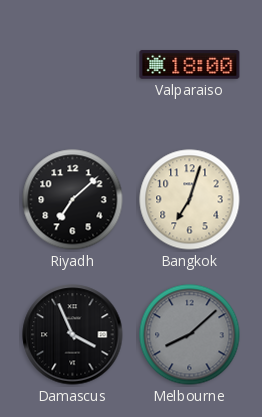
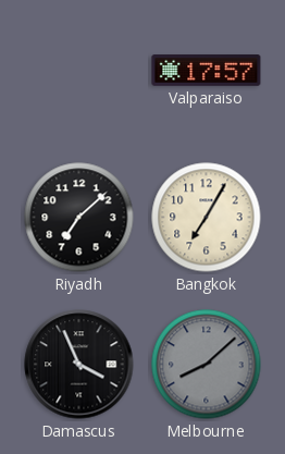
Valparaiso: 18:00 -> 17:57
Bangkok: 7:03 -> 7:05
